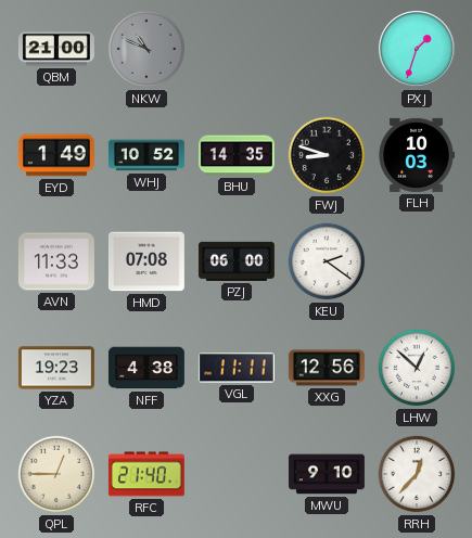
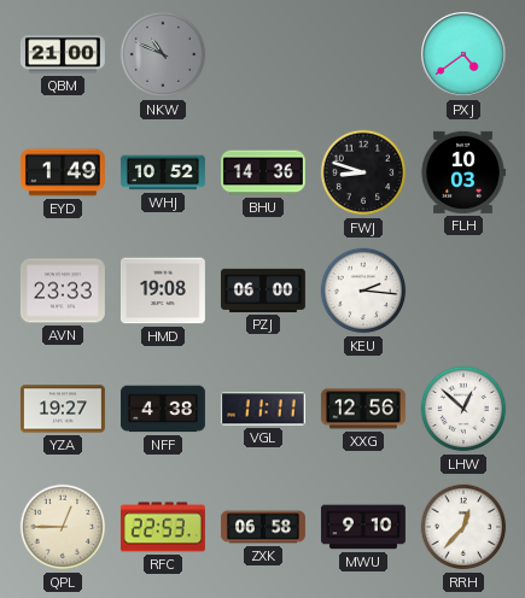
PXJ: 1:33 -> 4:39
BHU: 14:35 -> 14:36
AVN: 11:33 -> 23:33
HMD: 07:08 -> 19:08
KEU: 2:21 -> 2:16
YZA: 19:23 -> 19:27
RFC: 21:40 -> 22:53
ZXK: none -> 06:58
